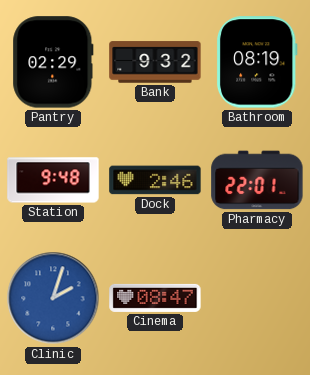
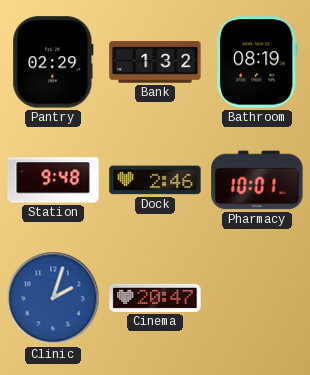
Bank: 9:32 -> 1:32
Pharmacy: 22:01 -> 10:01
Cinema: 08:47 -> 20:47
